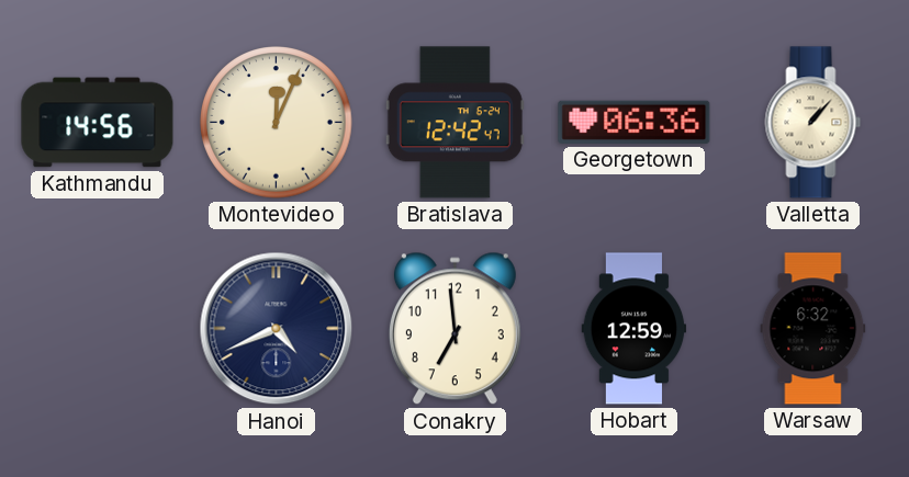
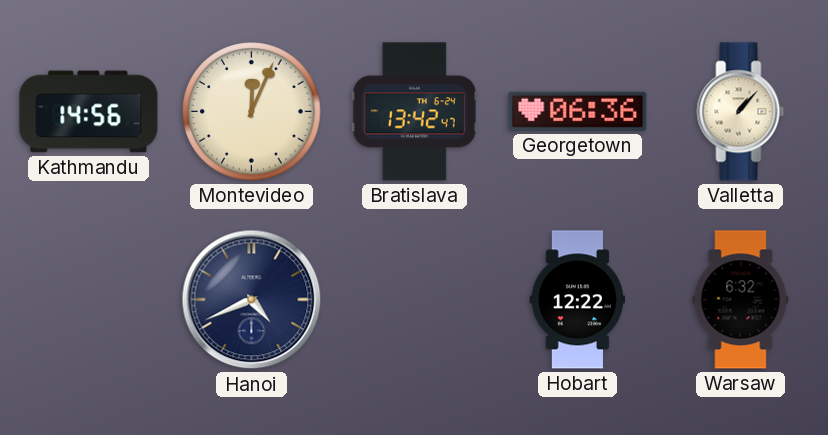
Bratislava: 12:42 -> 13:42
Conakry: 6:59 -> none
Hobart: 12:59 -> 12:22
